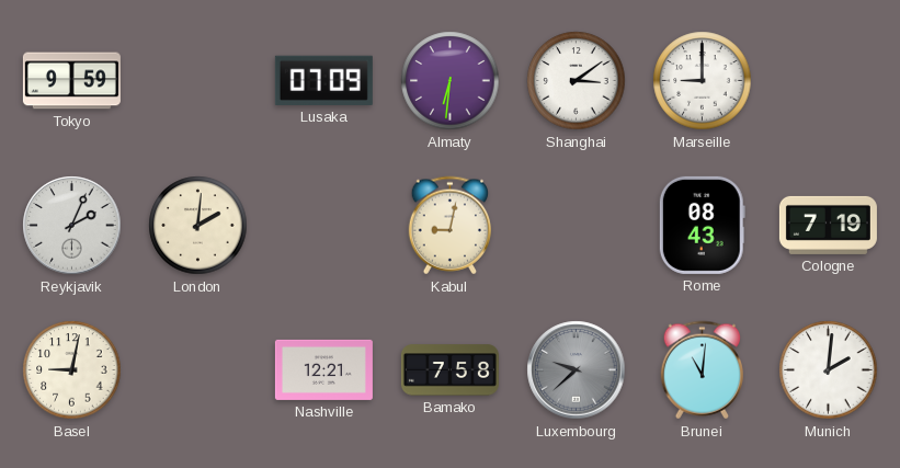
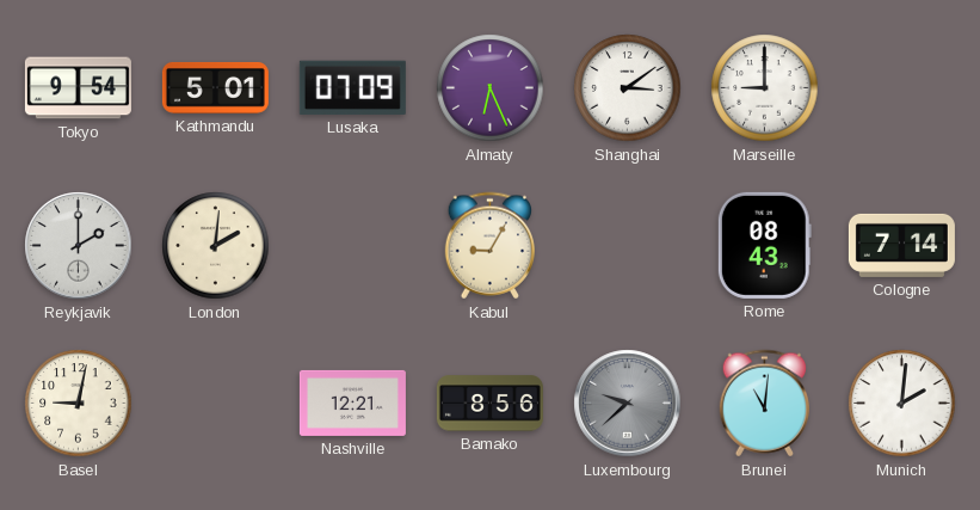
Tokyo: 9:59 -> 9:54
Kathmandu: none -> 5:01
Almaty: 6:31 -> 6:26
Reykjavik: 2:04 -> 2:00
Kabul: 9:02 -> 9:05
Cologne: 7:19 -> 7:14
Bamako: 7:58 -> 8:56
